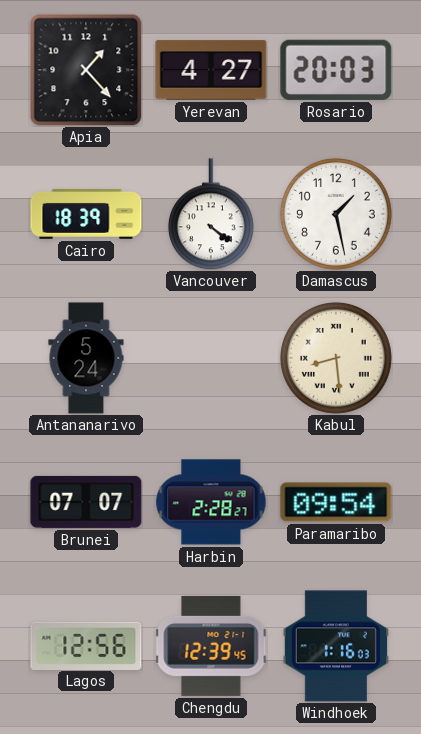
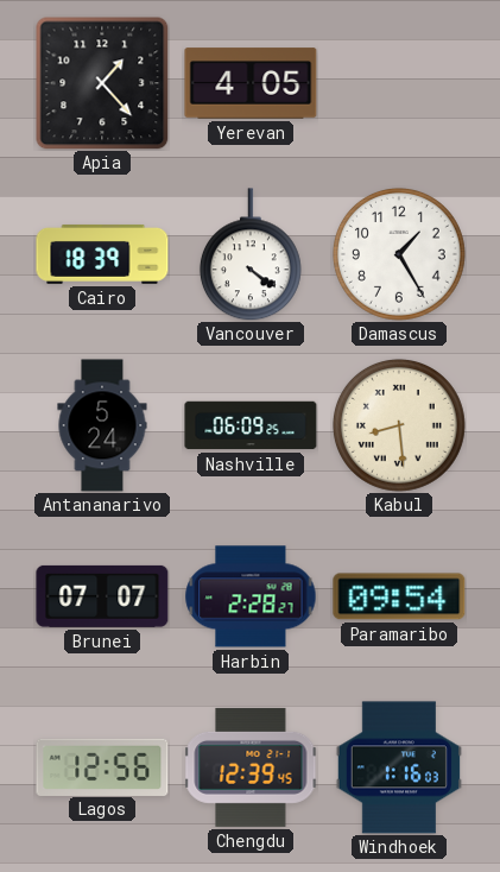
Yerevan: 4:27 -> 4:05
Rosario: 20:03 -> none
Damascus: 1:28 -> 1:25
Nashville: none -> 06:09
